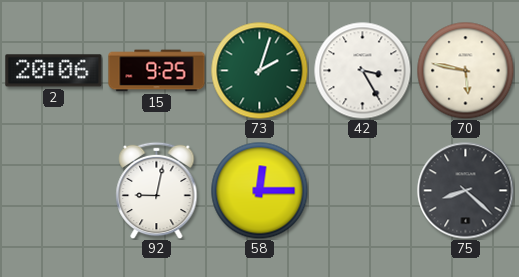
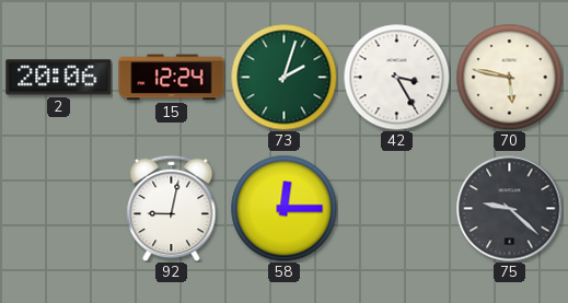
15: 9:25 -> 12:24
75: 8:22 -> 9:22
